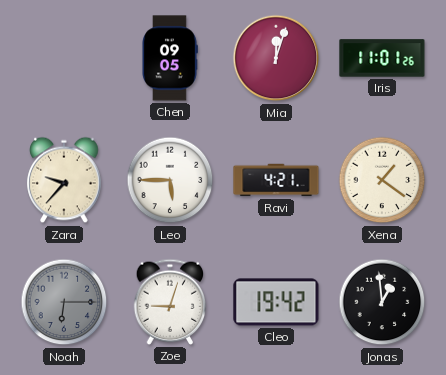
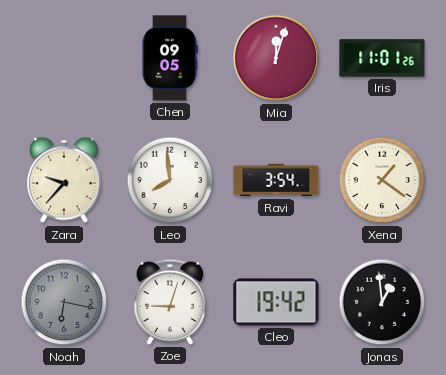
Leo: 5:45 -> 7:59
Ravi: 4:21 -> 3:54
Noah: 6:15 -> 6:17
